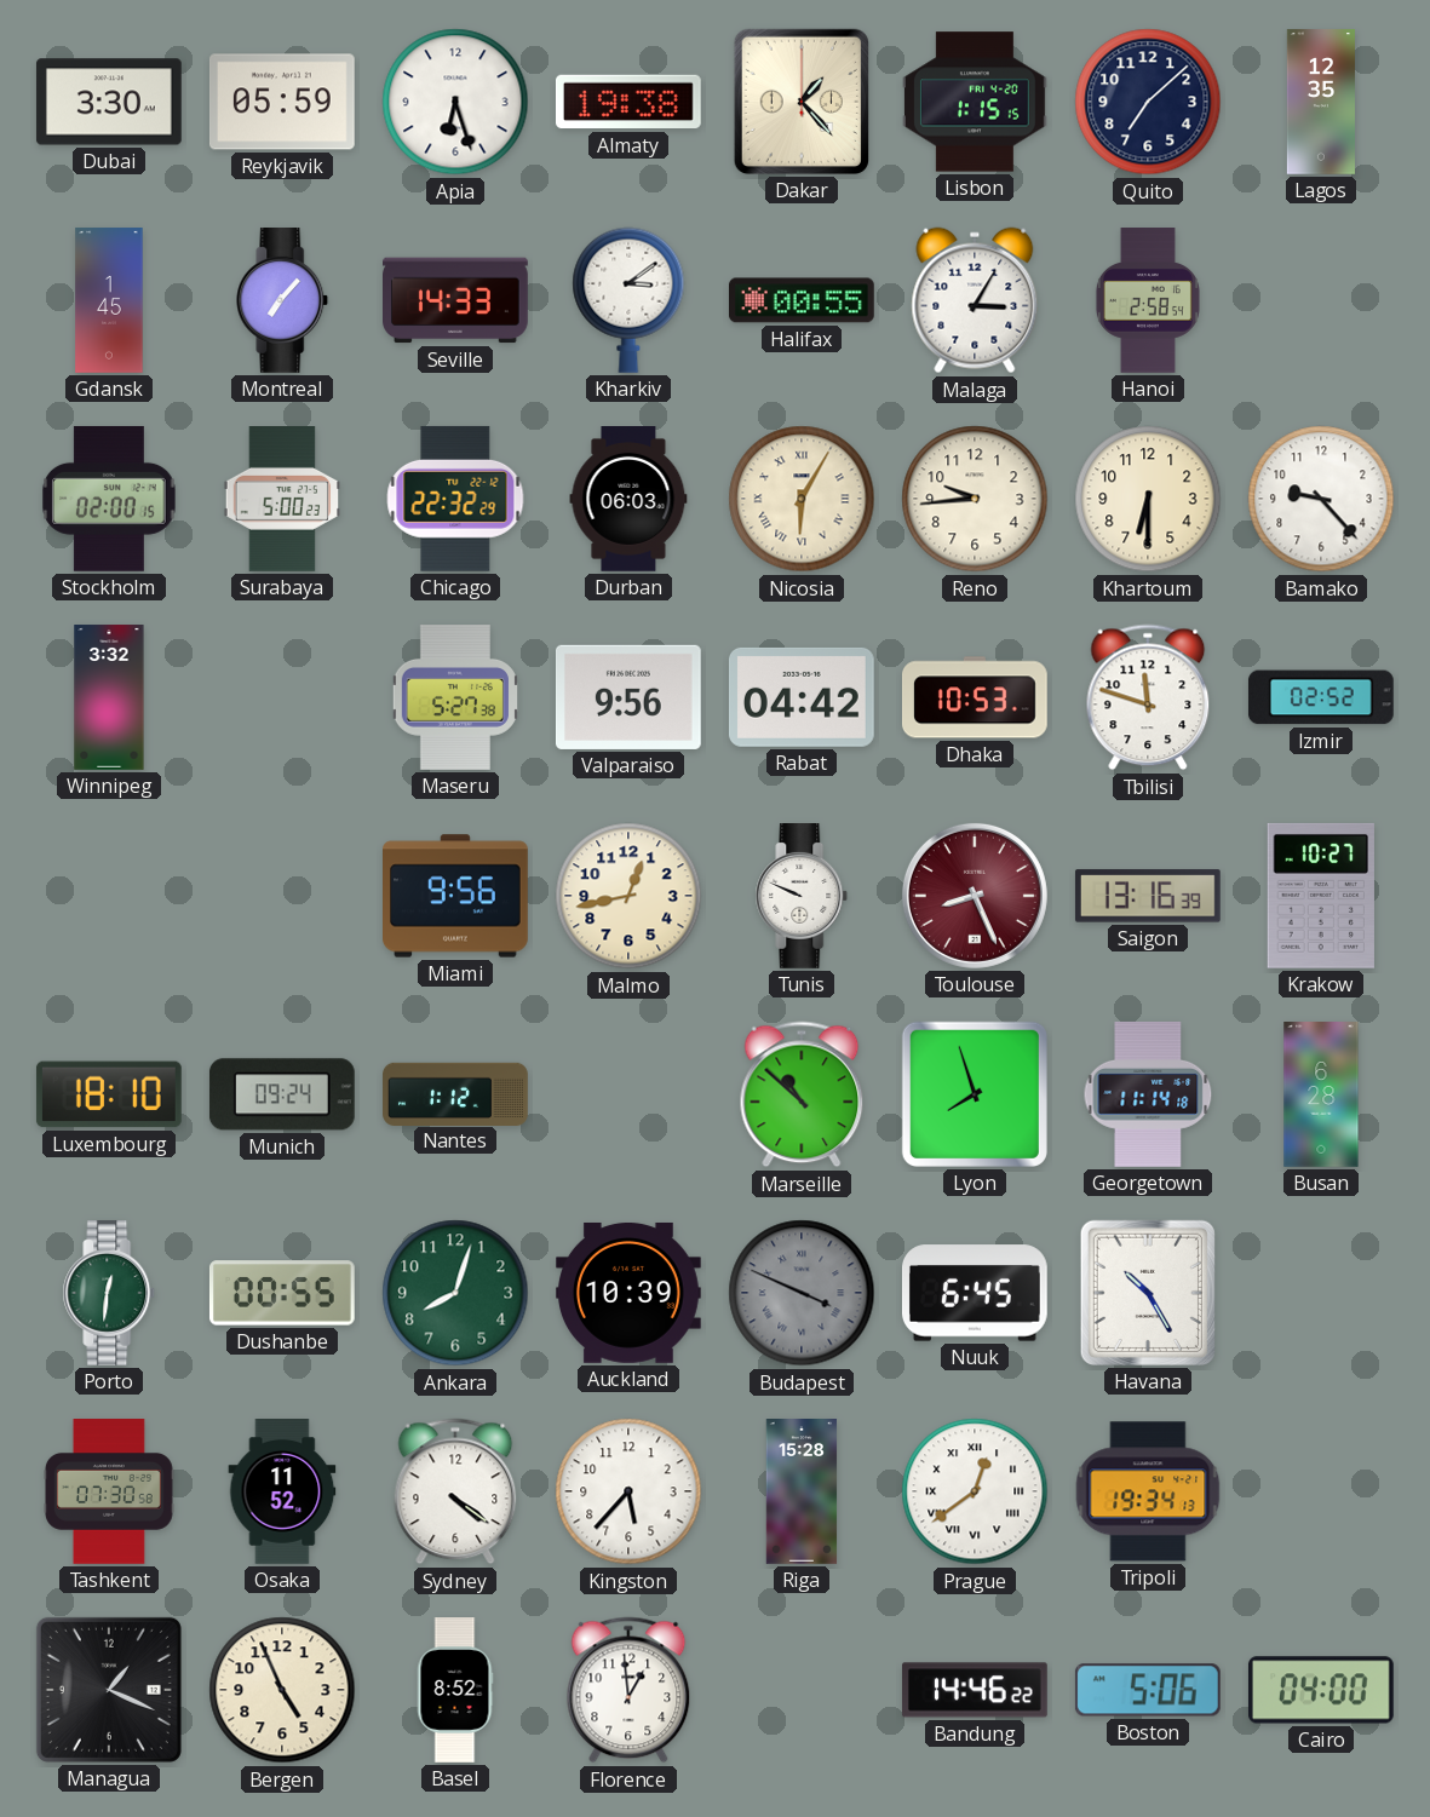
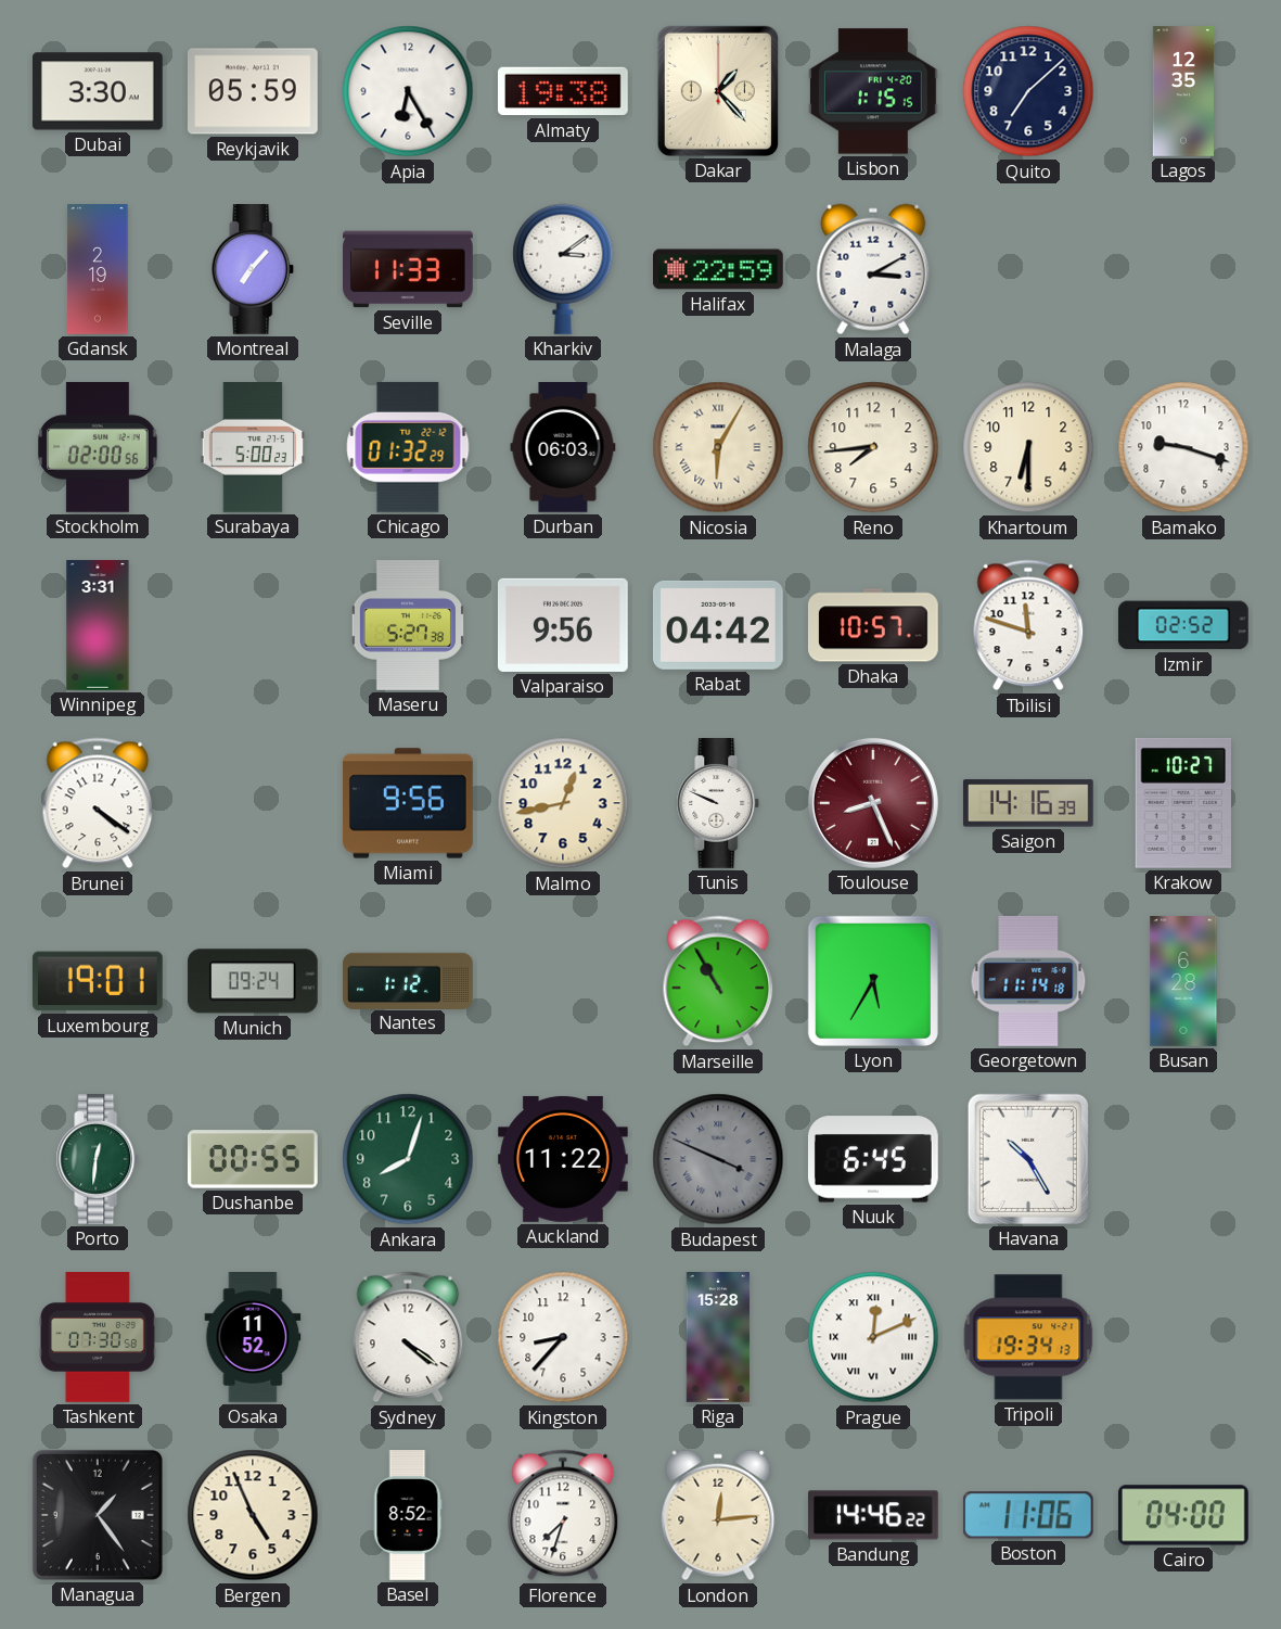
Apia: 6:27 -> 6:25
Gdansk: 1:45 -> 2:19
Seville: 14:33 -> 11:33
Halifax: 00:55 -> 22:59
Malaga: 3:05 -> 3:10
Hanoi: 2:58 -> none
Stockholm: 02:00:15 -> 02:00:56
Chicago: 22:32 -> 01:32
Reno: 9:44 -> 7:44
Bamako: 9:23 -> 9:18
Winnipeg: 3:32 -> 3:31
Dhaka: 10:53 -> 10:57
Brunei: none -> 4:21
Saigon: 13:16 -> 14:16
Luxembourg: 18:10 -> 19:01
Marseille: 10:52 -> 10:55
Lyon: 7:57 -> 5:35
Auckland: 10:39 -> 11:22
Kingston: 5:37 -> 8:37
Prague: 12:39 -> 12:11
Managua: 1:19 -> 1:24
Florence: 12:59 -> 7:33
London: none -> 12:14
Boston: 5:06 -> 11:06
